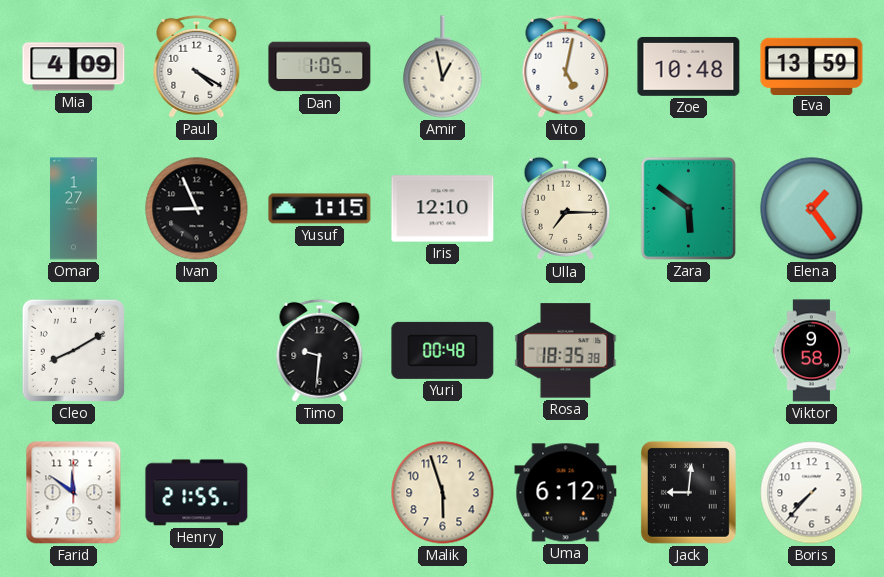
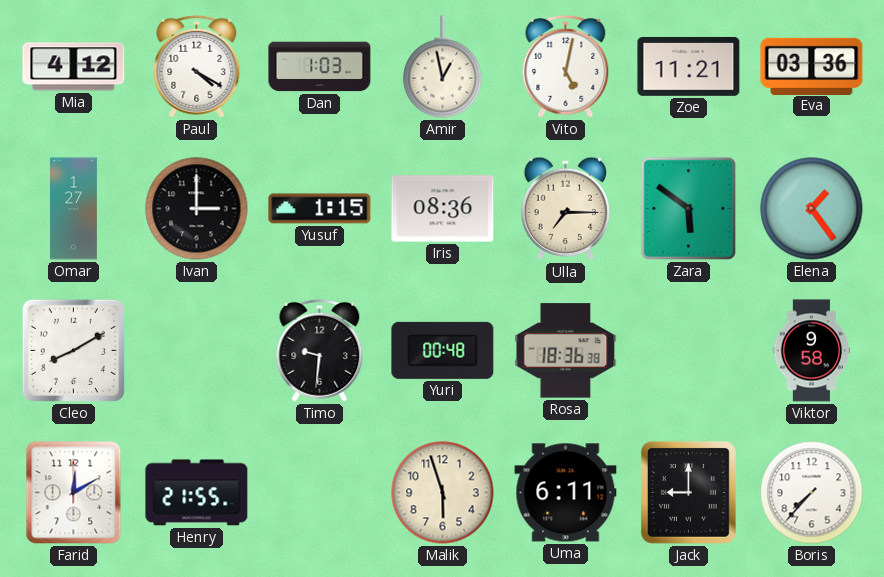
Mia: 4:09 -> 4:12
Dan: 1:05 -> 1:03
Zoe: 10:48 -> 11:21
Eva: 13:59 -> 03:36
Ivan: 8:56 -> 3:00
Iris: 12:10 -> 08:36
Rosa: 18:35 -> 18:36
Farid: 11:51 -> 12:10
Uma: 6:12 -> 6:11
Jack: 9:01 -> 9:00
